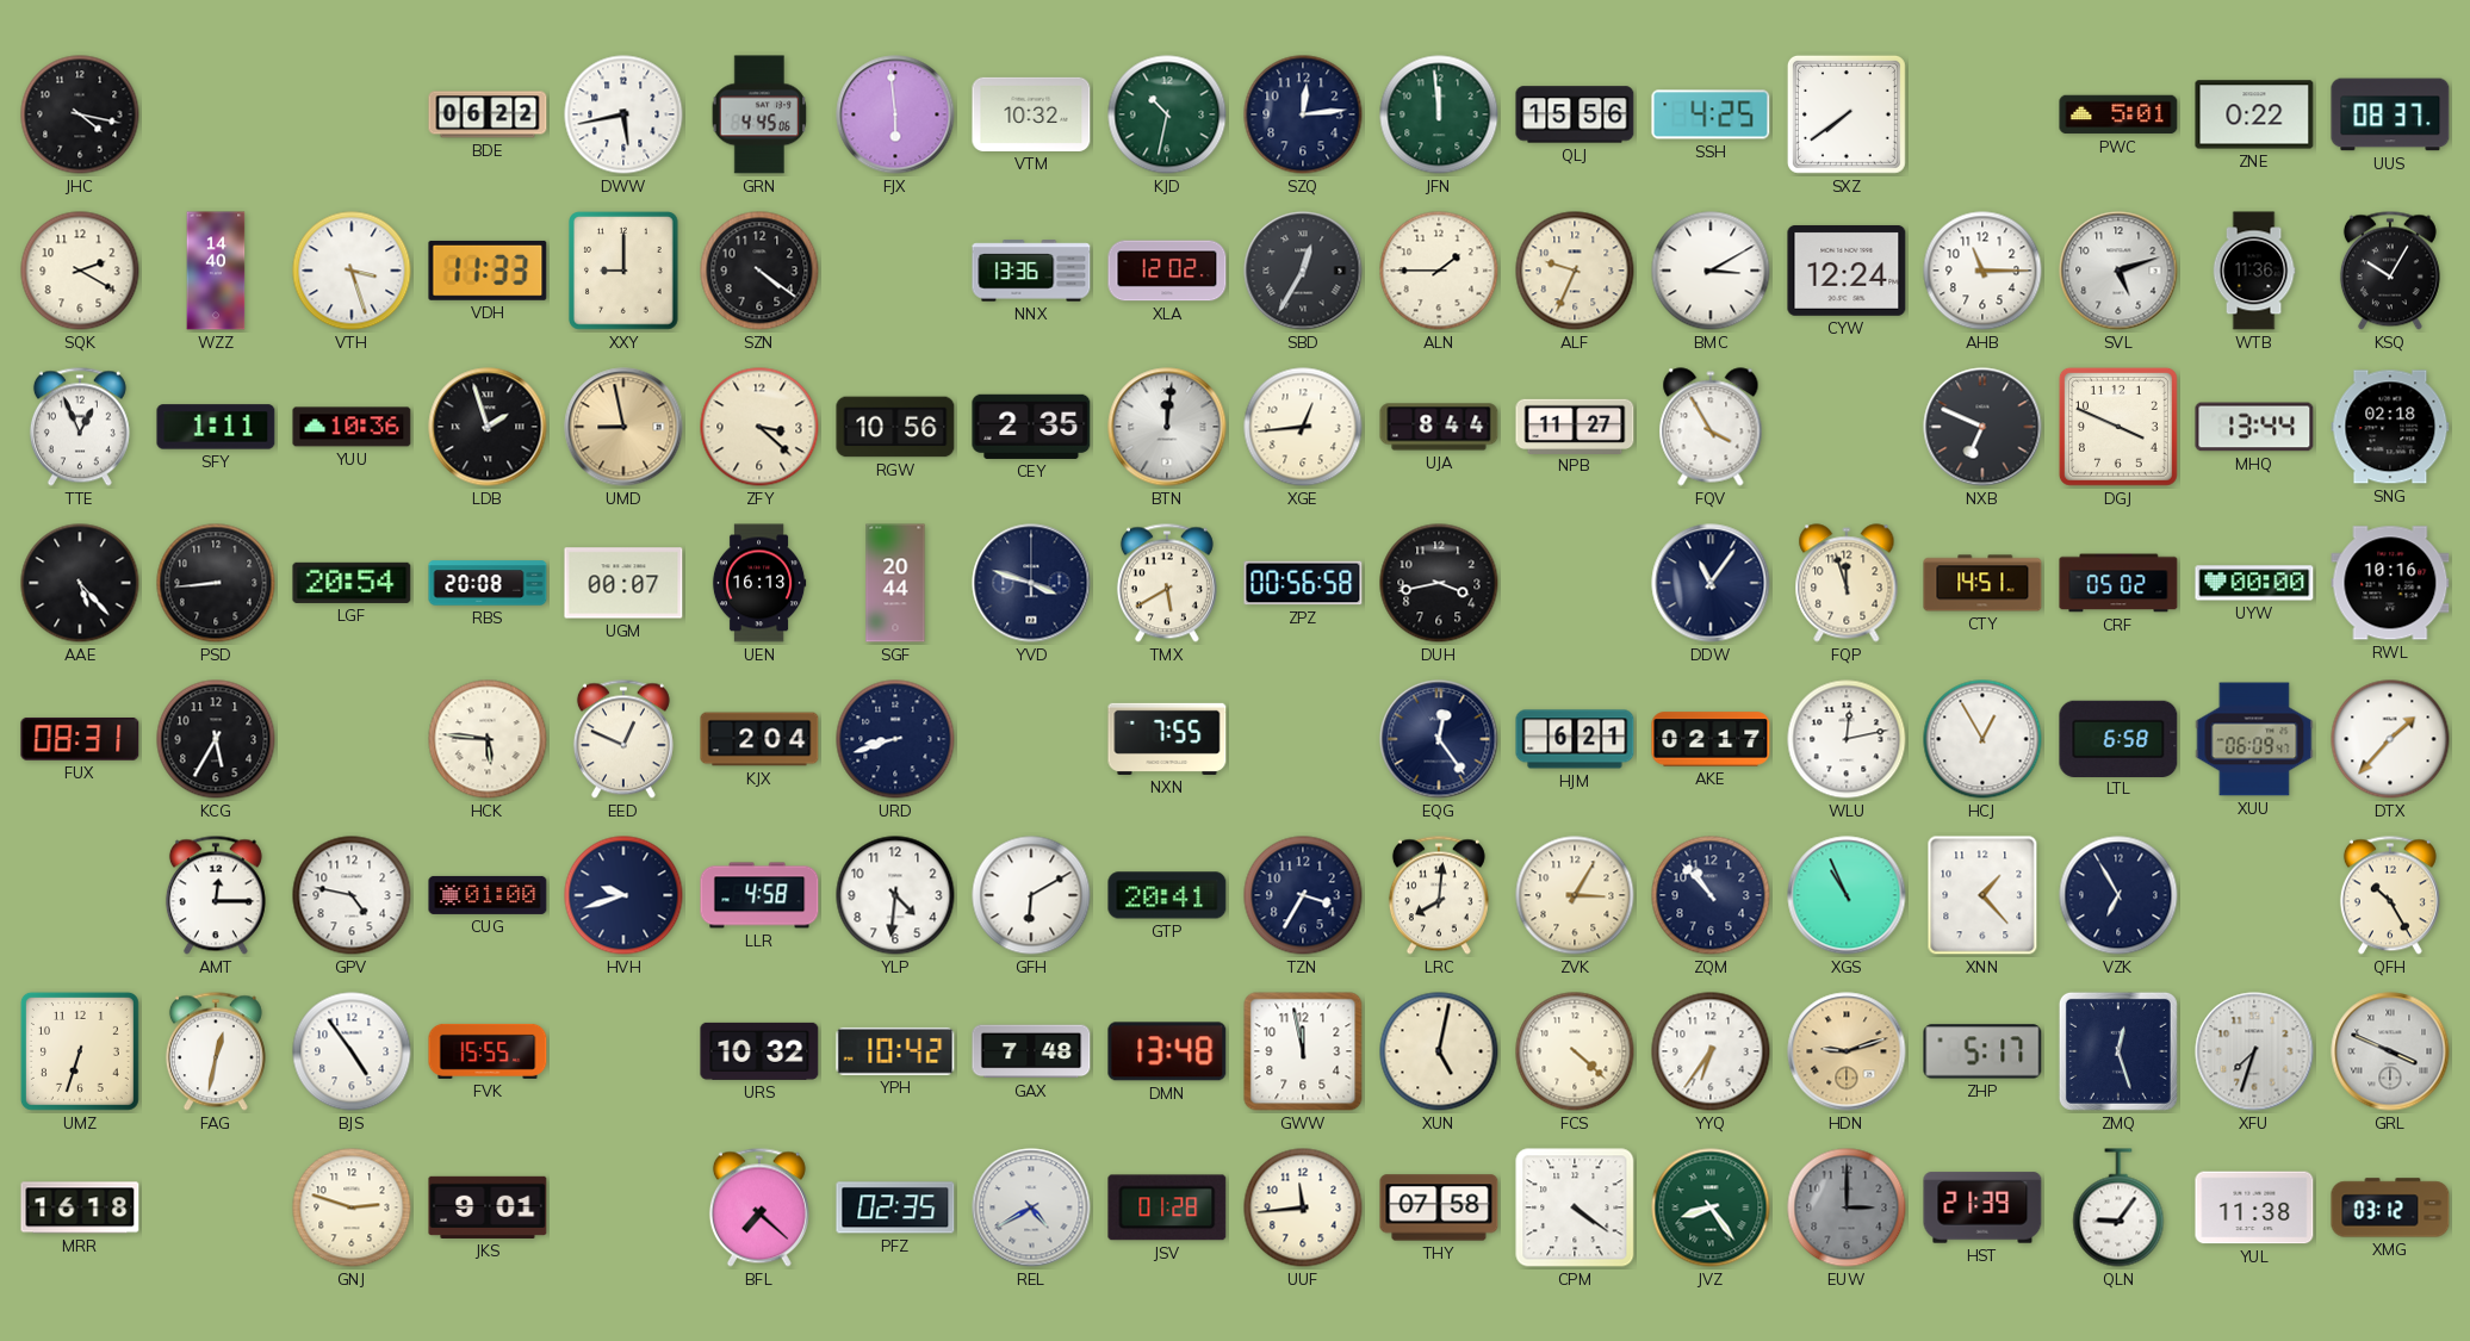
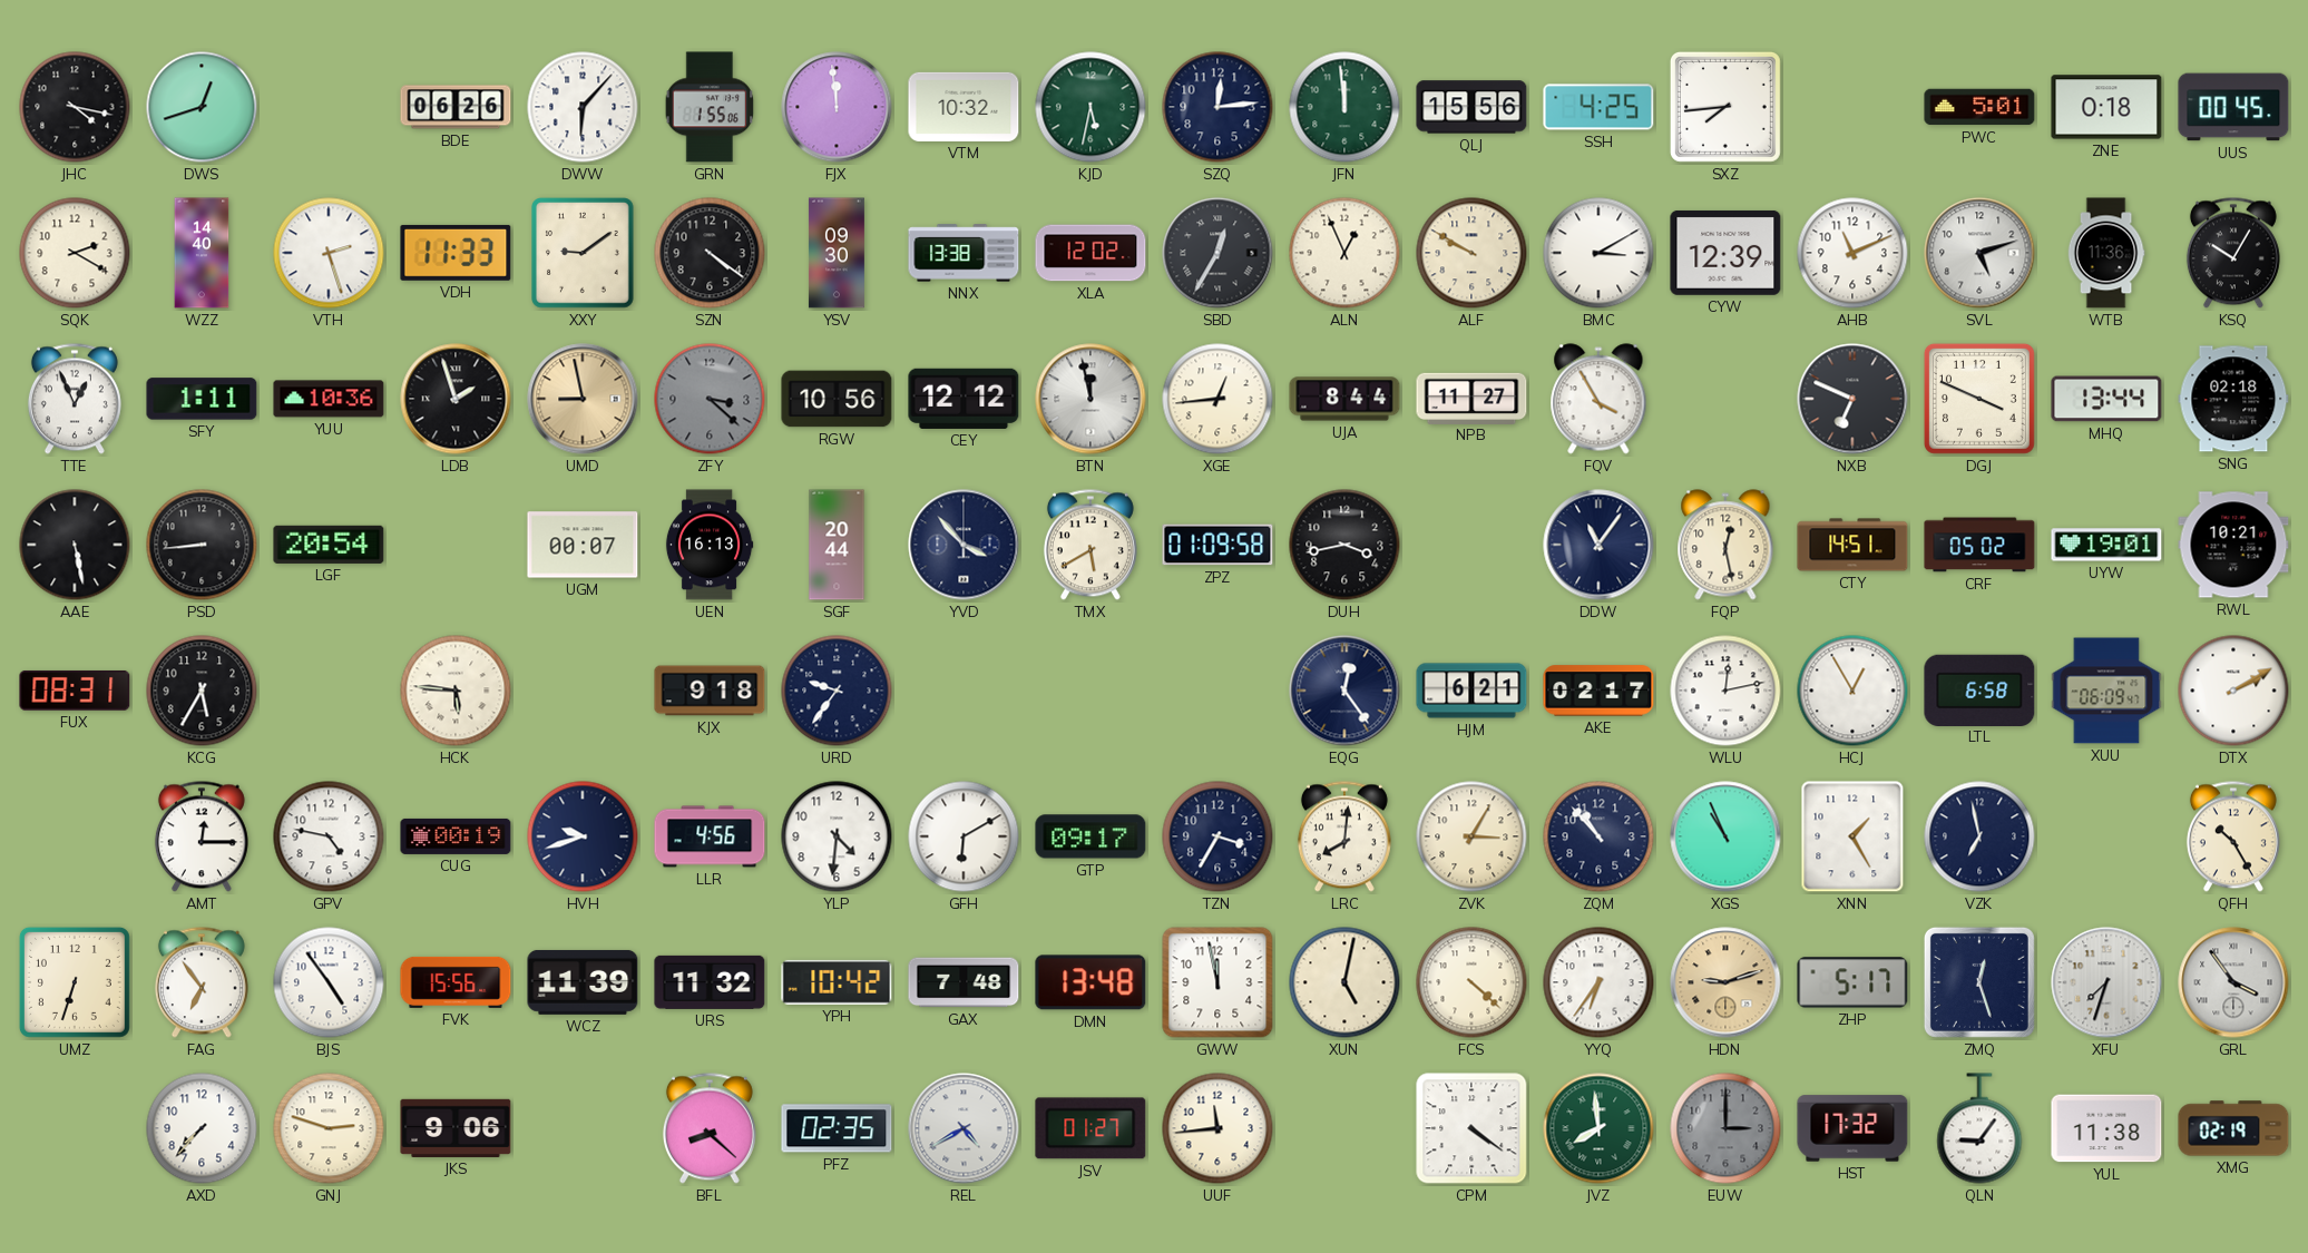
DWS: none -> 12:42
BDE: 06:22 -> 06:26
DWW: 5:43 -> 6:07
GRN: 4:45 -> 1:55
FJX: 5:59 -> 11:59
KJD: 10:32 -> 5:32
SXZ: 7:39 -> 7:44
ZNE: 0:22 -> 0:18
UUS: 08:37 -> 00:45
VTH: 3:27 -> 2:27
XXY: 9:00 -> 9:09
YSV: none -> 09:30
NNX: 13:36 -> 13:38
ALN: 1:45 -> 12:56
ALF: 9:34 -> 9:50
CYW: 12:24 -> 12:39
AHB: 11:15 -> 11:11
ZFY dial: cream -> grey
CEY: 2:35 -> 12:12
BTN: 12:01 -> 11:58
AAE: 5:23 -> 5:28
RBS: 20:08 -> none
YVD: 3:48 -> 3:53
ZPZ: 00:56 -> 01:09
FQP: 11:57 -> 12:28
UYW: 00:00 -> 19:01
RWL: 10:16 -> 10:21
EED: 12:49 -> none
KJX: 2:04 -> 9:18
URD: 8:42 -> 9:36
NXN: 7:55 -> none
DTX: 1:37 -> 2:10
CUG: 01:00 -> 00:19
LLR: 4:58 -> 4:56
GTP: 20:41 -> 09:17
XNN: 1:23 -> 1:25
VZK: 6:55 -> 6:58
FAG: 12:32 -> 6:54
FVK: 15:55 -> 15:56
WCZ: none -> 11:39
URS: 10:32 -> 11:32
GRL: 3:49 -> 3:54
MRR: 16:18 -> none
AXD: none -> 7:37
JKS: 9:01 -> 9:06
BFL: 7:22 -> 8:22
JSV: 01:28 -> 01:27
THY: 07:58 -> none
JVZ: 8:24 -> 7:59
HST: 21:39 -> 17:32
XMG: 03:12 -> 02:19
